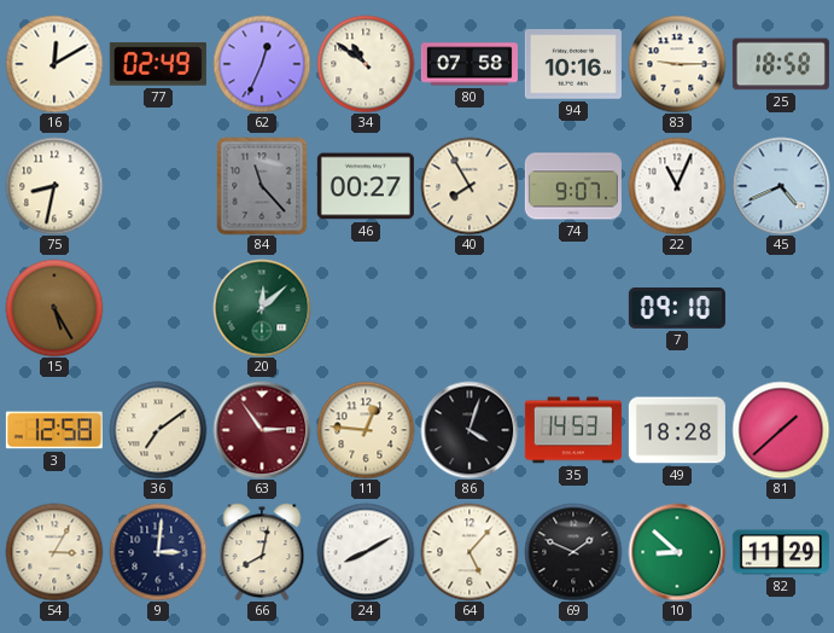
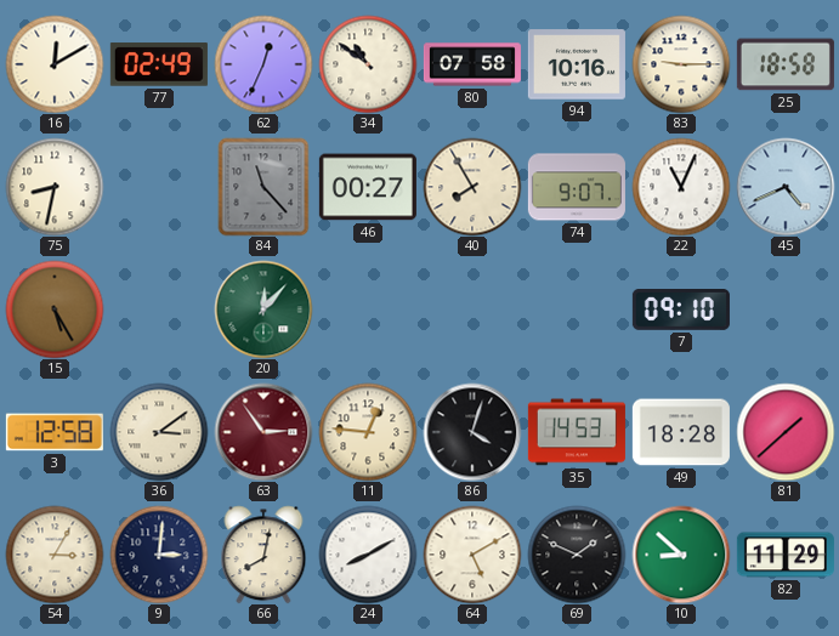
20: 12:08 -> 12:07
36: 7:09 -> 3:09
64: 5:07 -> 5:10
